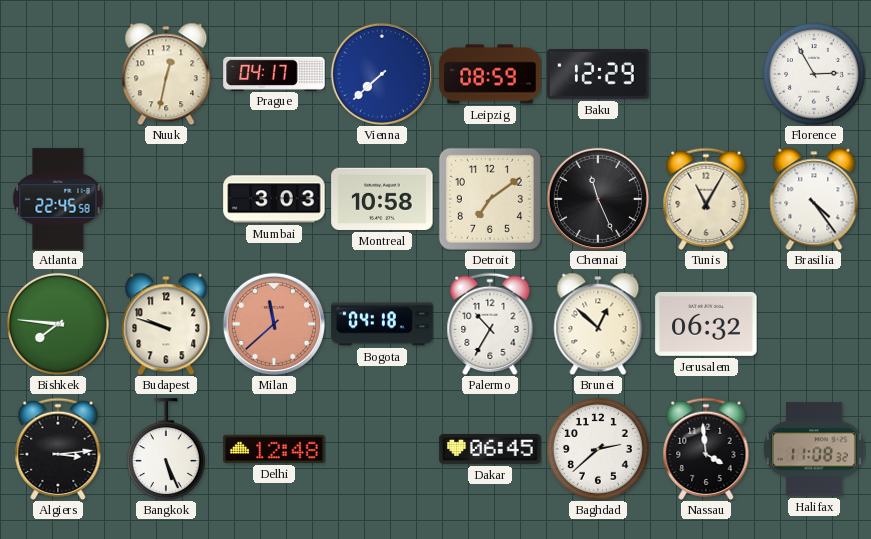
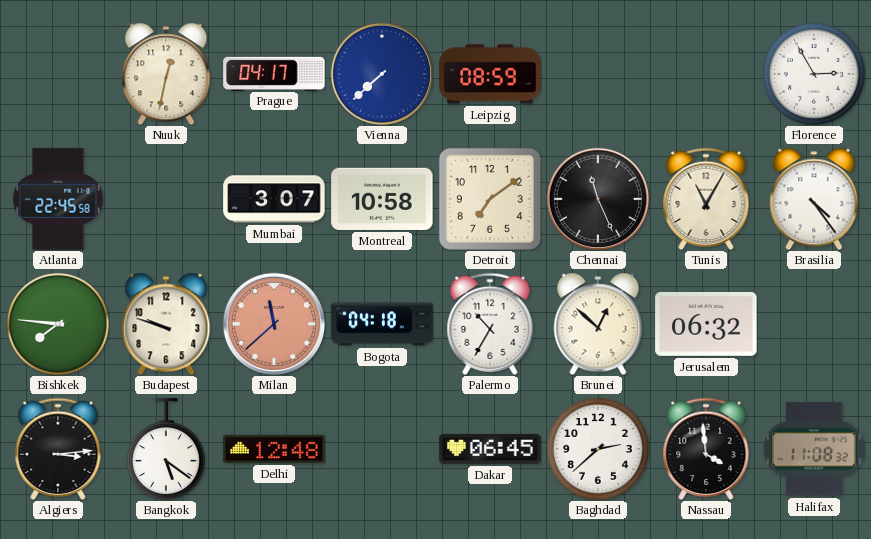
Baku: 12:29 -> none
Mumbai: 3:03 -> 3:07
Bangkok: 5:26 -> 5:21
